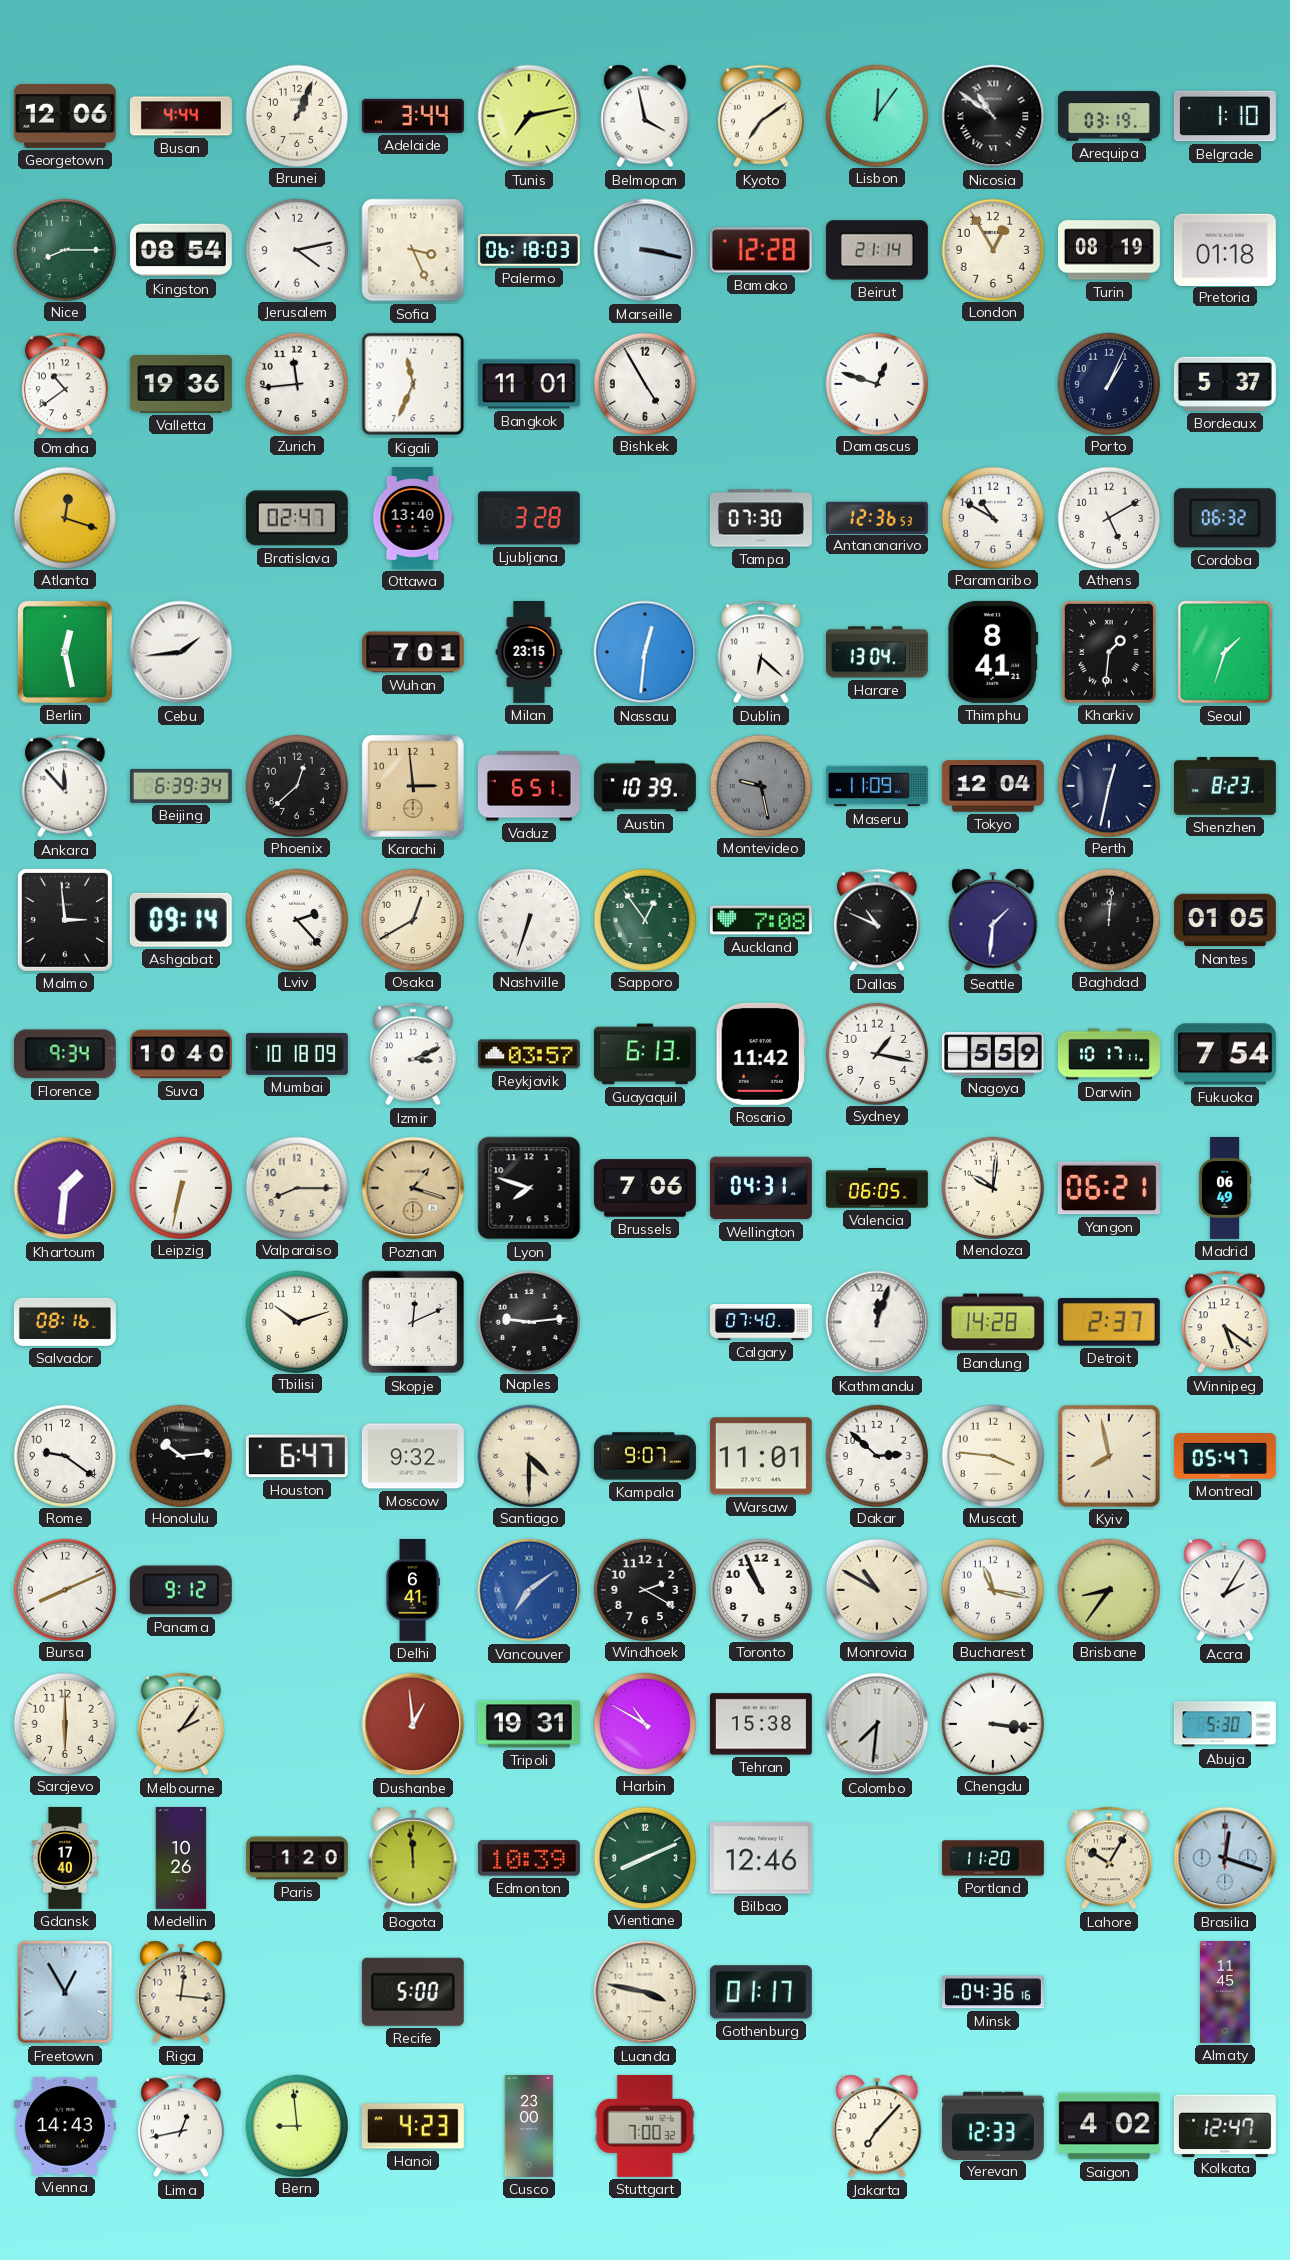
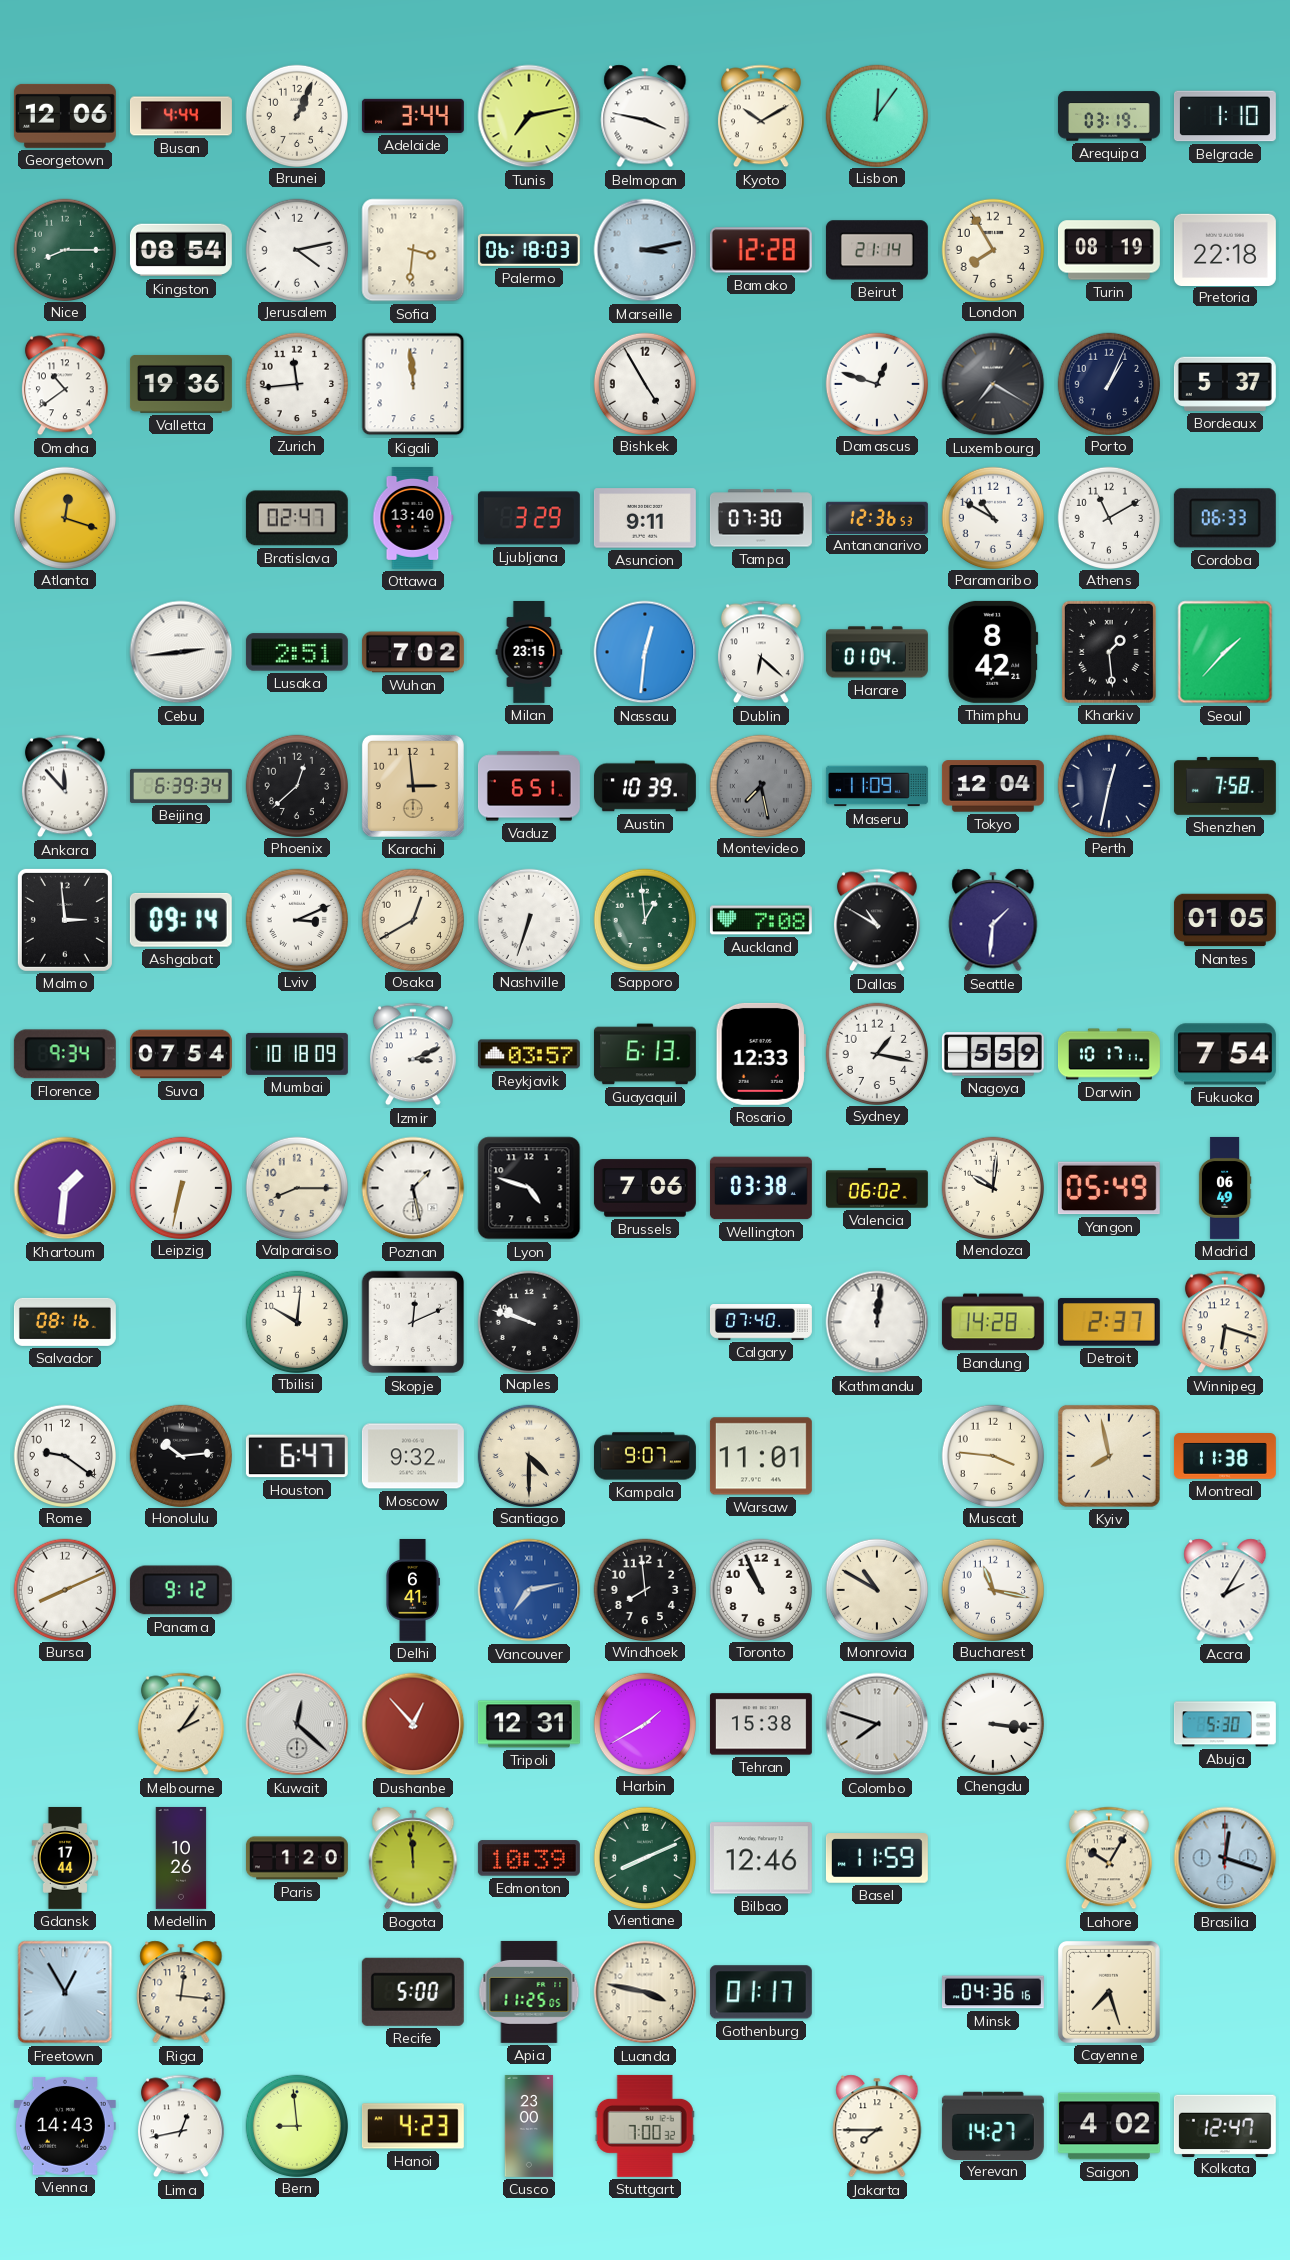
Belmopan: 3:58 -> 3:47
Kyoto: 7:09 -> 10:10
Nicosia: 10:51 -> none
Sofia: 3:26 -> 3:31
Marseille: 3:17 -> 3:13
London: 12:55 -> 7:55
Pretoria: 01:18 -> 22:18
Kigali: 11:34 -> 11:59
Bangkok: 11:01 -> none
Luxembourg: none -> 7:20
Ljubljana: 3:28 -> 3:29
Asuncion: none -> 9:11
Athens: 5:10 -> 11:10
Cordoba: 06:32 -> 06:33
Berlin: 12:28 -> none
Cebu: 1:44 -> 2:44
Lusaka: none -> 2:51
Wuhan: 7:01 -> 7:02
Harare: 13:04 -> 01:04
Thimphu: 8:41 -> 8:42
Kharkiv: 1:31 -> 1:29
Seoul: 1:33 -> 1:37
Montevideo: 9:28 -> 7:28
Shenzhen: 8:23 -> 7:58
Lviv: 2:23 -> 3:11
Sapporo: 12:54 -> 12:59
Dallas: 10:49 -> 10:50
Baghdad: 12:01 -> none
Suva: 10:40 -> 07:54
Rosario: 11:42 -> 12:33
Poznan: 1:18 -> 1:28
Poznan dial: champagne -> white
Lyon: 7:48 -> 4:48
Wellington: 04:31 -> 03:38
Valencia: 06:05 -> 06:02
Yangon: 06:21 -> 05:49
Tbilisi: 10:12 -> 10:01
Naples: 9:14 -> 9:48
Kathmandu: 12:03 -> 12:01
Winnipeg: 5:21 -> 6:18
Dakar: 2:52 -> none
Montreal: 05:47 -> 11:38
Vancouver: 7:09 -> 7:13
Windhoek: 2:20 -> 7:59
Brisbane: 8:36 -> none
Sarajevo: 6:00 -> none
Kuwait: none -> 12:22
Dushanbe: 12:59 -> 12:53
Tripoli: 19:31 -> 12:31
Harbin: 10:50 -> 1:40
Colombo: 7:31 -> 7:48
Gdansk: 17:40 -> 17:44
Basel: none -> 11:59
Portland: 11:20 -> none
Apia: none -> 11:25
Cayenne: none -> 7:27
Almaty: 11:45 -> none
Jakarta: 7:07 -> 7:45
Yerevan: 12:33 -> 14:27
